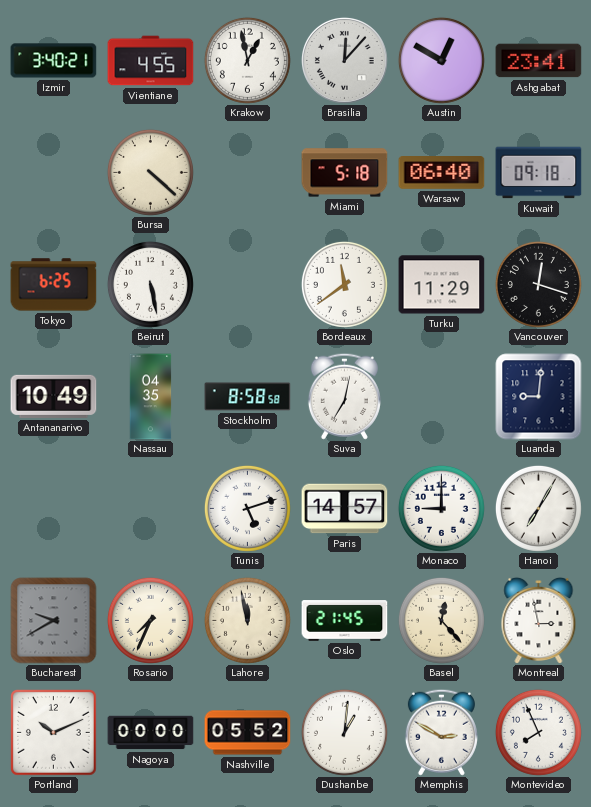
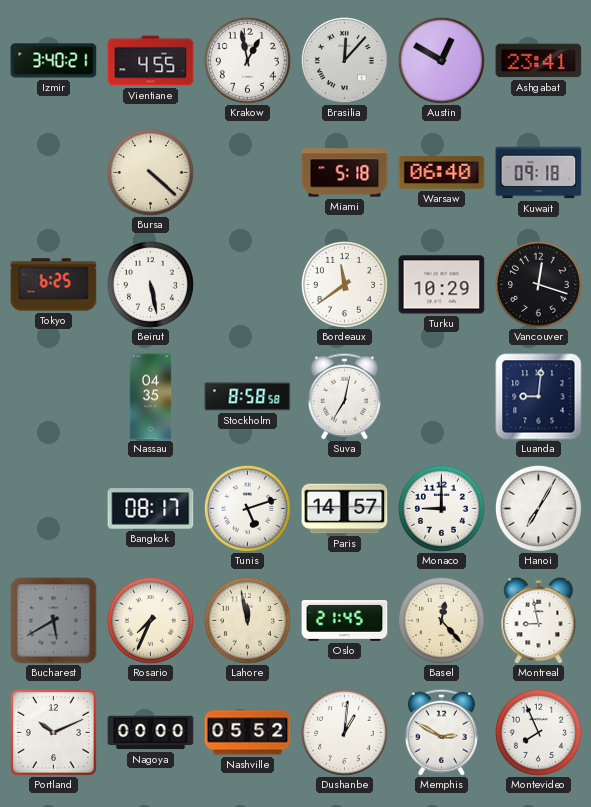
Turku: 11:29 -> 10:29
Antananarivo: 10:49 -> none
Bangkok: none -> 08:17
Bucharest: 9:40 -> 5:40
Montreal: 2:58 -> 8:58
